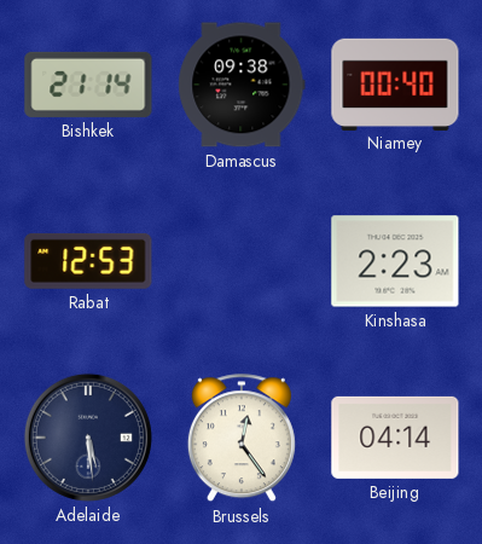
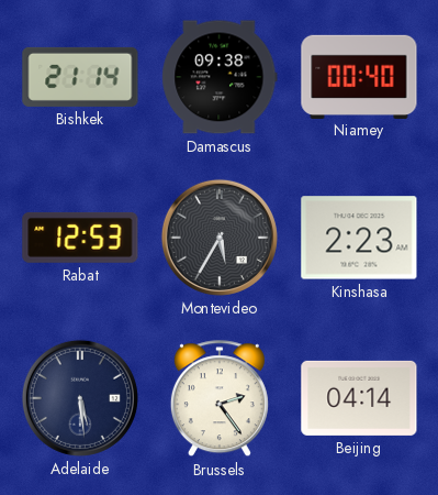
Montevideo: none -> 5:35
Brussels: 12:24 -> 2:24
